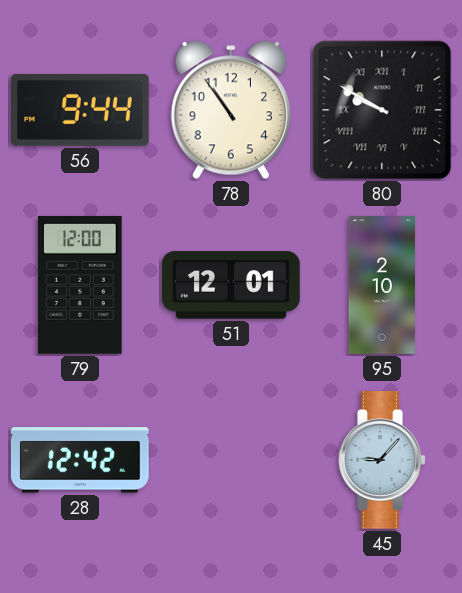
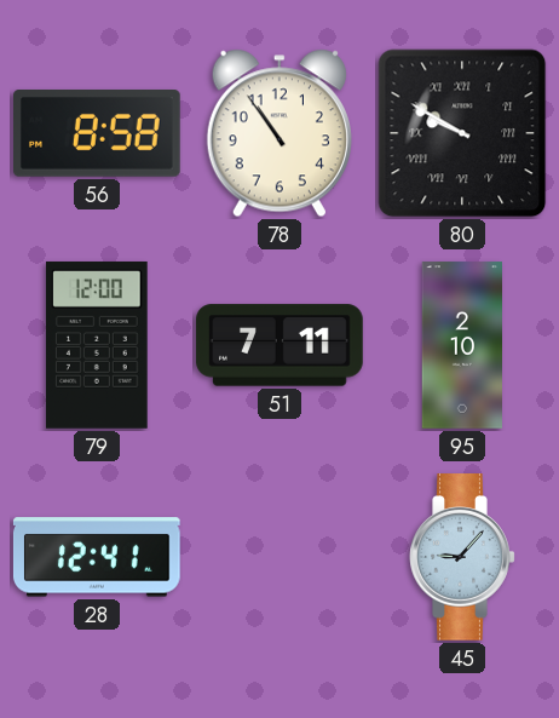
56: 9:44 -> 8:58
51: 12:01 -> 7:11
28: 12:42 -> 12:41
